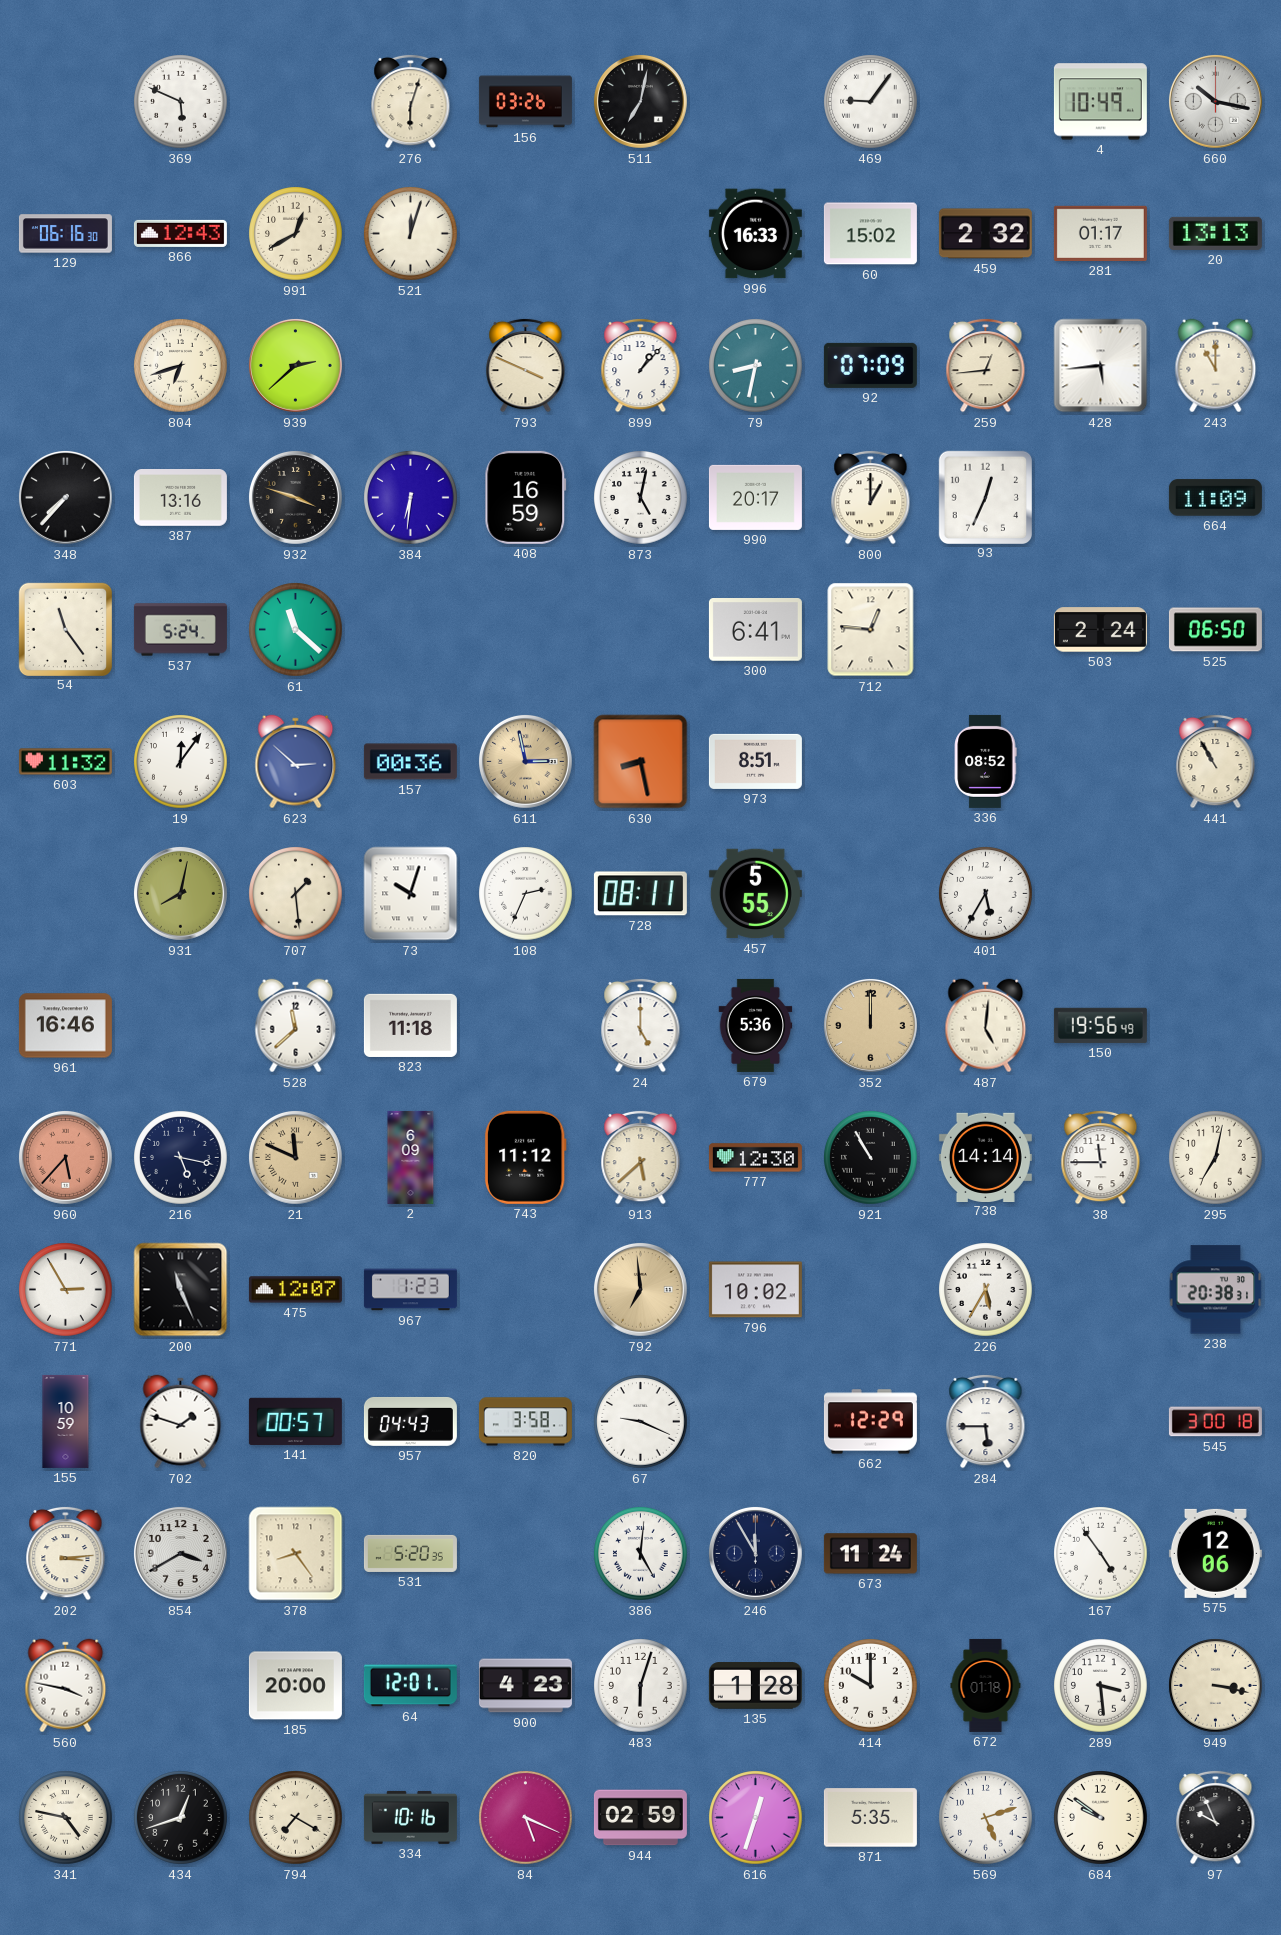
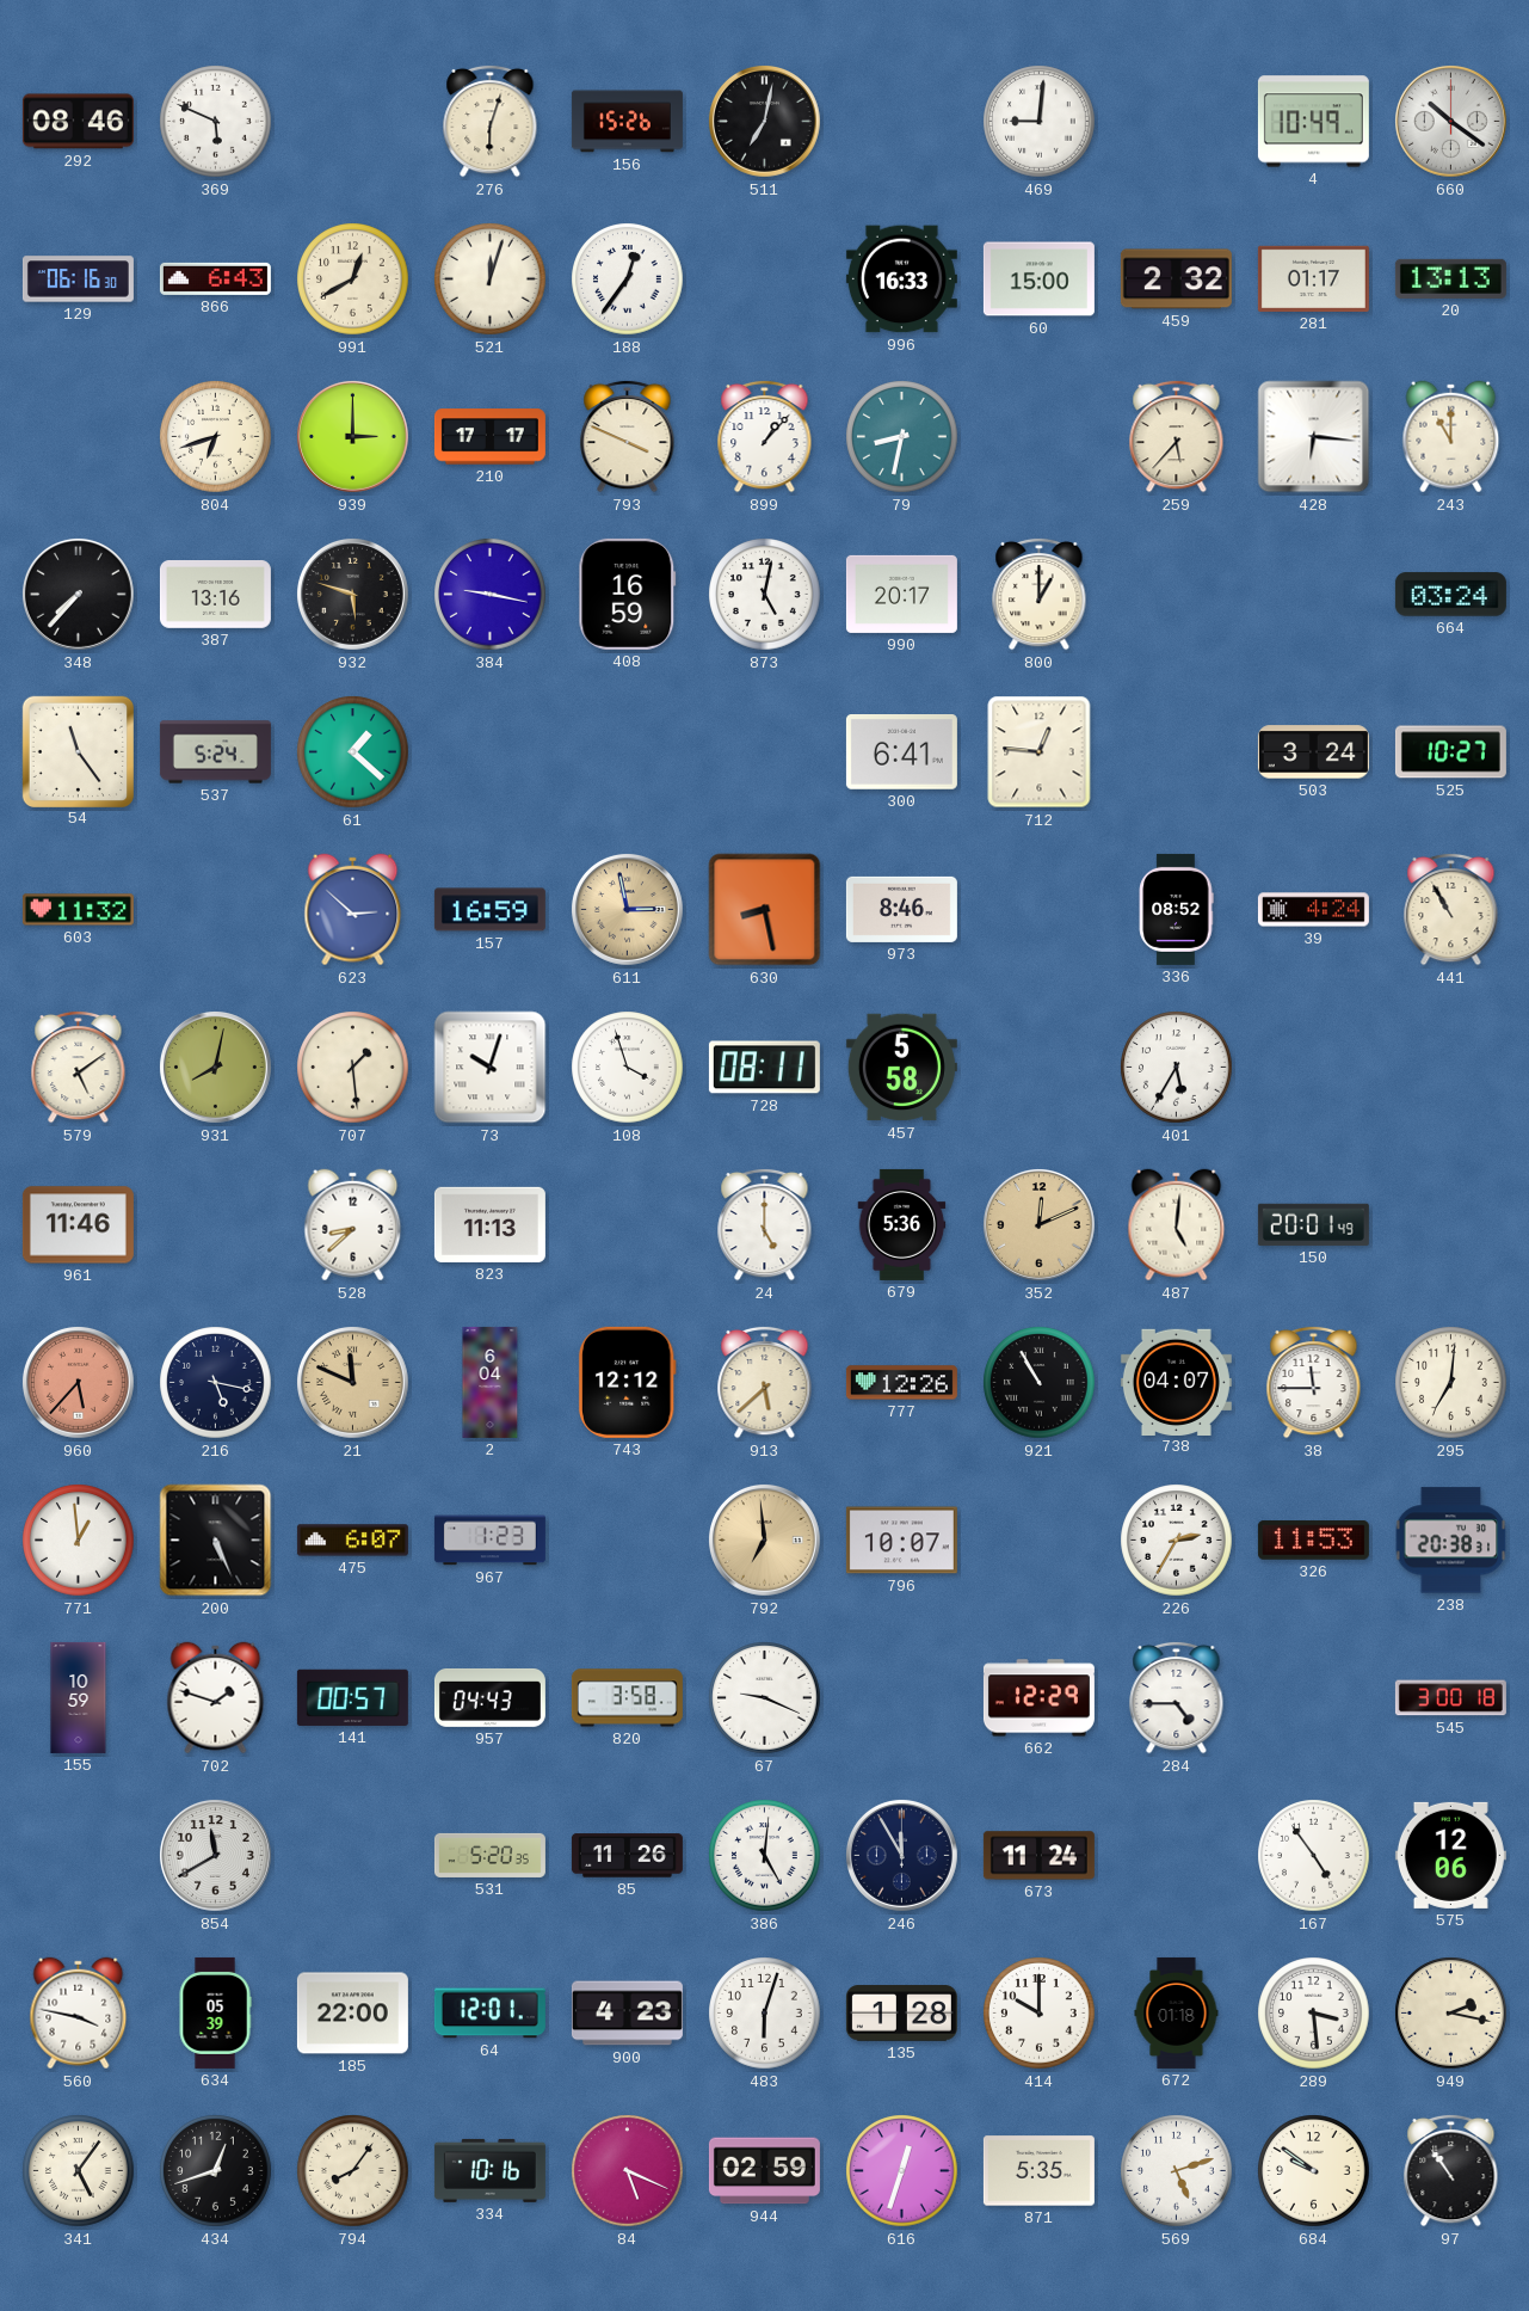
292: none -> 08:46
156: 03:26 -> 15:26
469: 9:06 -> 9:01
660: 10:17 -> 10:21
866: 12:43 -> 6:43
188: none -> 12:36
60: 15:02 -> 15:00
939: 2:38 -> 3:00
210: none -> 17:17
92: 07:09 -> none
259: 12:44 -> 5:37
428: 5:44 -> 6:16
932: 3:48 -> 5:48
384: 6:31 -> 9:17
93: 12:34 -> none
664: 11:09 -> 03:24
61: 11:22 -> 1:22
503: 2:24 -> 3:24
525: 06:50 -> 10:27
19: 12:06 -> none
157: 00:36 -> 16:59
973: 8:51 -> 8:46
39: none -> 4:24
579: none -> 5:09
108: 2:34 -> 3:57
457: 5:55 -> 5:58
961: 16:46 -> 11:46
528: 11:38 -> 8:38
823: 11:18 -> 11:13
352: 12:00 -> 12:11
150: 19:56 -> 20:01
2: 6:09 -> 6:04
743: 11:12 -> 12:12
777: 12:30 -> 12:26
738: 14:14 -> 04:07
295: 7:02 -> 7:01
771: 2:55 -> 12:59
200: 11:26 -> 5:26
475: 12:07 -> 6:07
796: 10:02 -> 10:07
226: 5:35 -> 2:35
326: none -> 11:53
284: 5:45 -> 4:45
202: 3:14 -> none
854: 3:40 -> 11:40
378: 8:24 -> none
85: none -> 11:26
634: none -> 05:39
185: 20:00 -> 22:00
949: 3:17 -> 2:17
341: 4:47 -> 5:06
794: 7:20 -> 8:06
97: 9:56 -> 10:54
